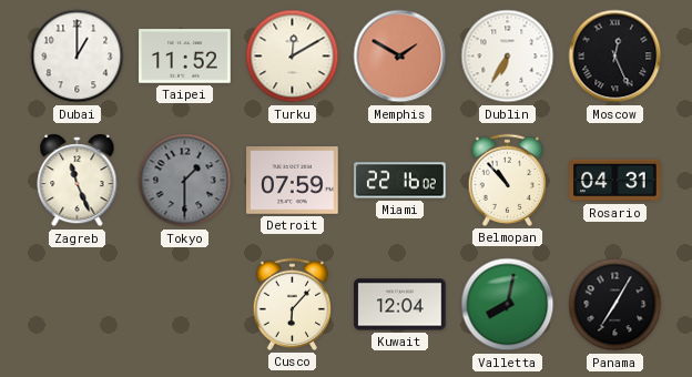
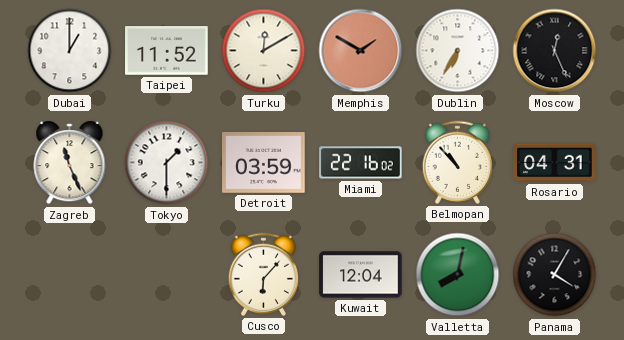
Tokyo dial: grey -> white
Detroit: 07:59 -> 03:59
Panama: 7:05 -> 4:05
